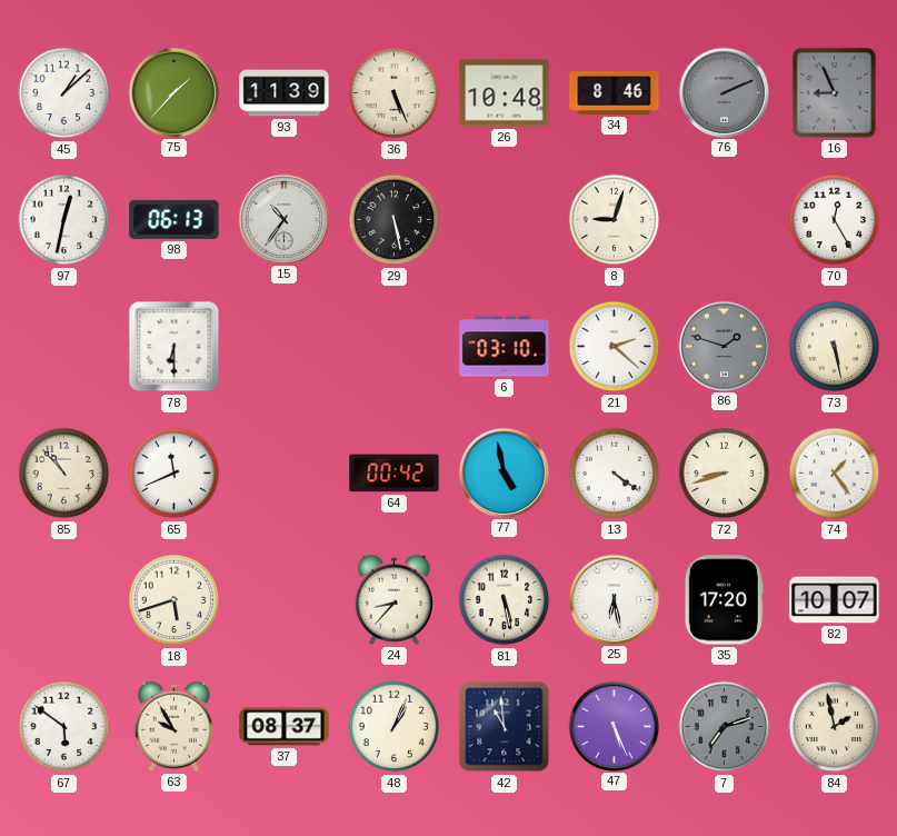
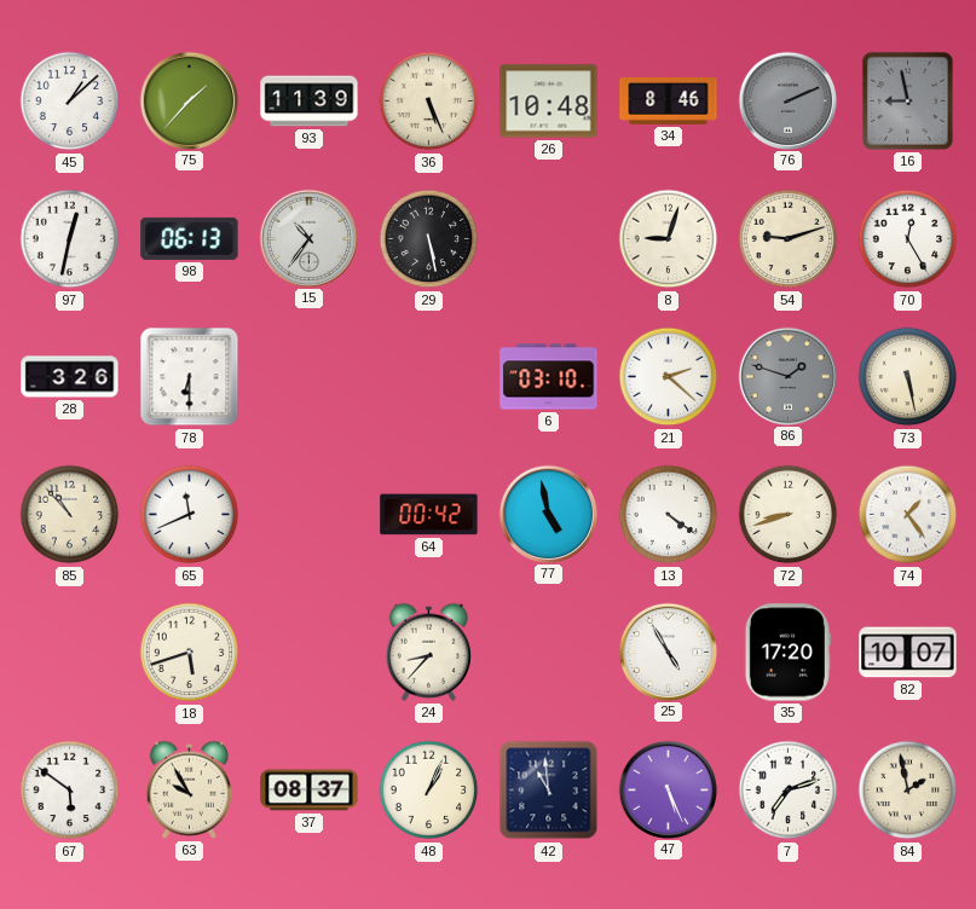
16: 8:56 -> 8:58
54: none -> 9:12
28: none -> 3:26
81: 5:28 -> none
25: 6:28 -> 4:55
7 dial: grey -> white
